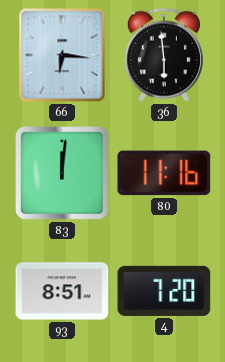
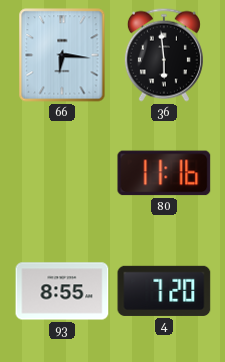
83: 12:01 -> none
93: 8:51 -> 8:55
